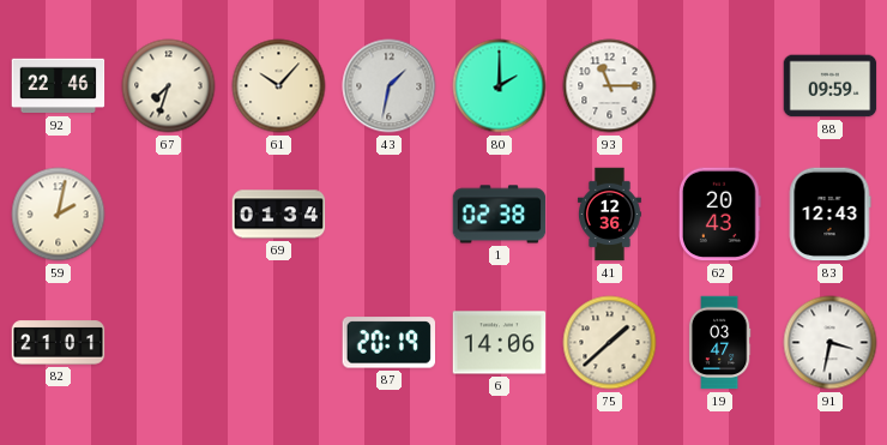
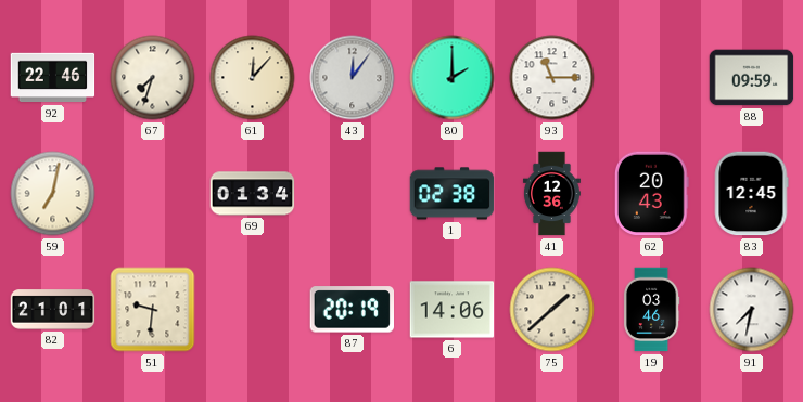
61: 10:07 -> 12:07
43: 1:32 -> 12:06
59: 2:02 -> 7:02
83: 12:43 -> 12:45
51: none -> 9:31
19: 03:47 -> 03:46
91: 3:32 -> 7:32
